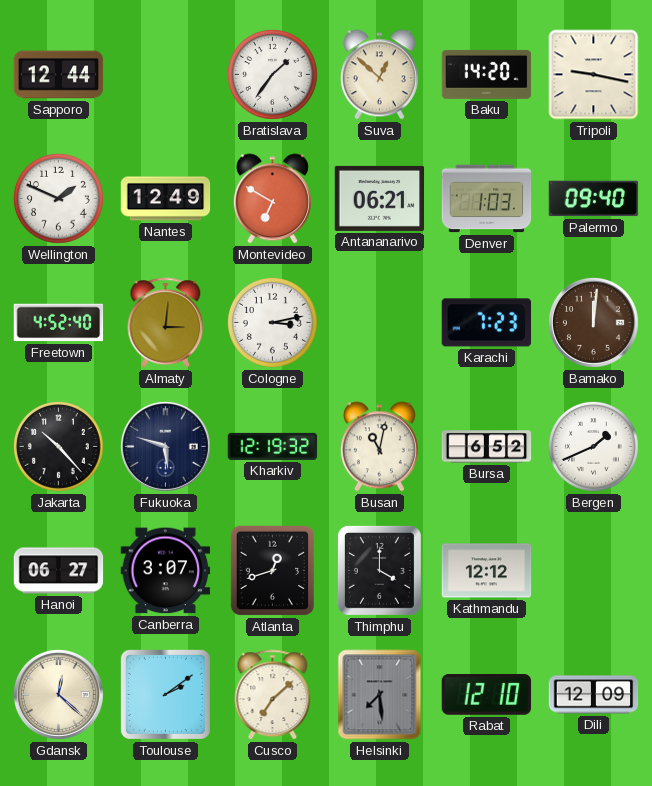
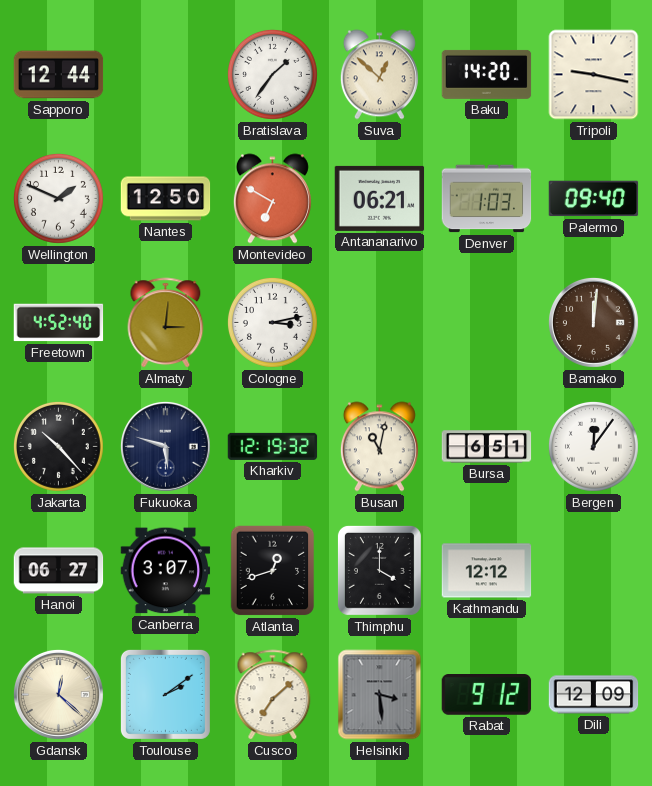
Nantes: 12:49 -> 12:50
Karachi: 7:23 -> none
Bursa: 6:52 -> 6:51
Bergen: 1:41 -> 12:06
Helsinki: 7:29 -> 3:29
Rabat: 12:10 -> 9:12
